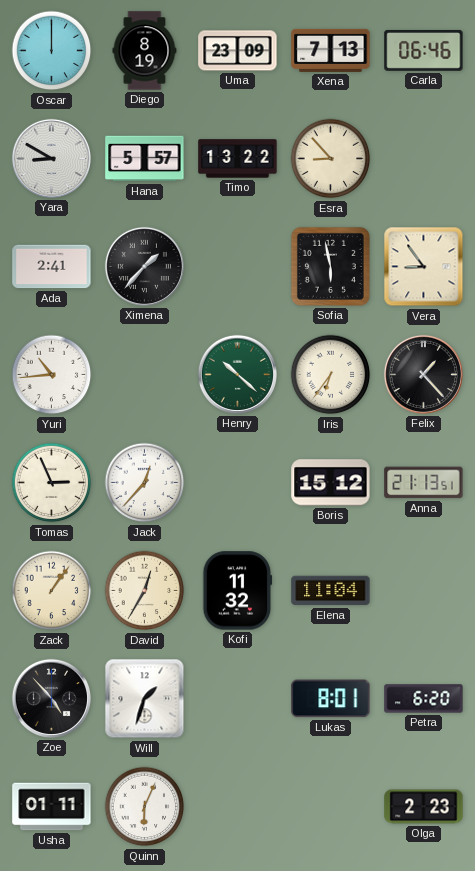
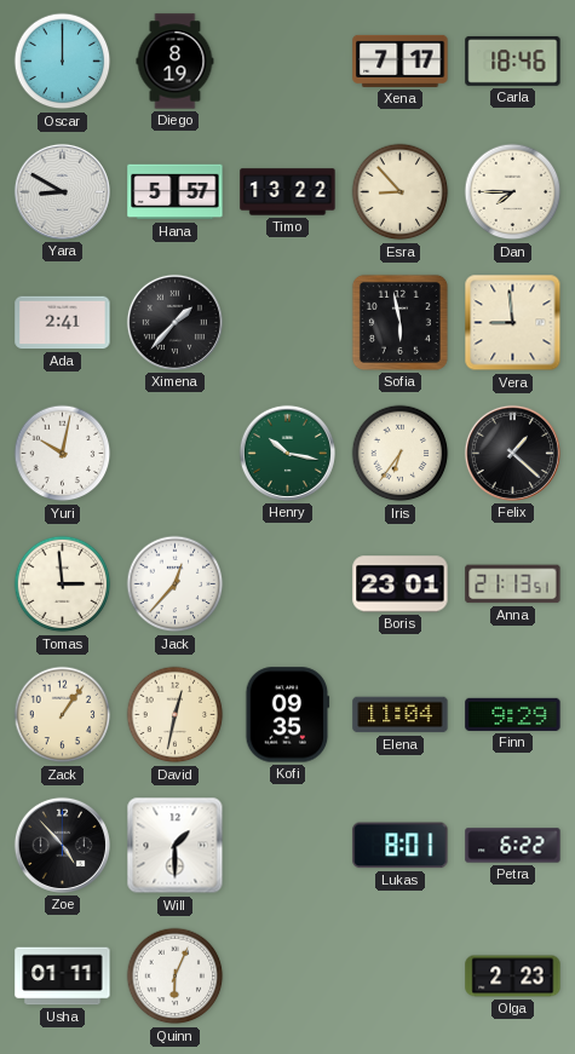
Uma: 23:09 -> none
Xena: 7:13 -> 7:17
Carla: 06:46 -> 18:46
Dan: none -> 7:45
Vera: 8:54 -> 8:59
Yuri: 10:44 -> 10:02
Henry: 10:22 -> 10:17
Felix: 1:23 -> 1:22
Tomas: 2:56 -> 2:59
Boris: 15:12 -> 23:01
David: 12:35 -> 12:32
Kofi: 11:32 -> 09:35
Finn: none -> 9:29
Will: 1:33 -> 1:30
Petra: 6:20 -> 6:22
